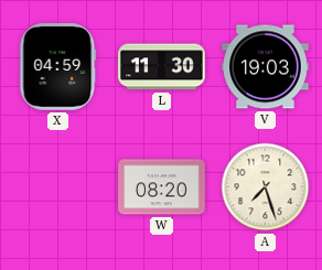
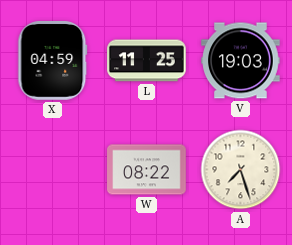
L: 11:30 -> 11:25
W: 08:20 -> 08:22
